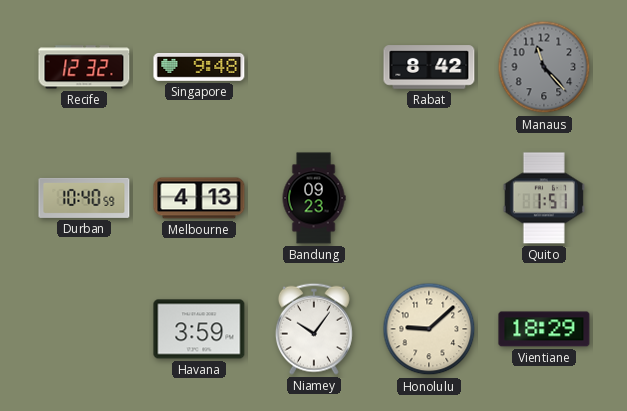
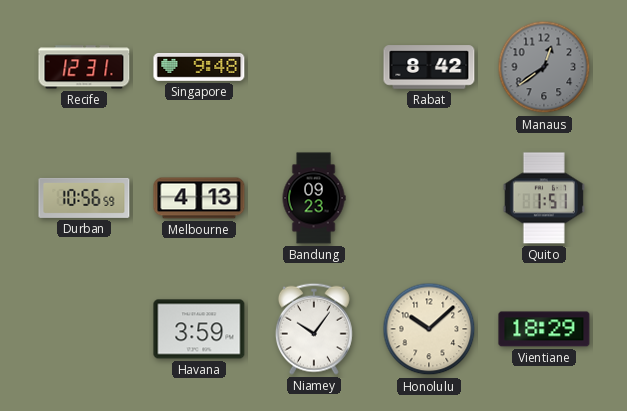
Recife: 12:32 -> 12:31
Manaus: 11:23 -> 12:39
Durban: 10:40 -> 10:56
Honolulu: 9:08 -> 10:08
